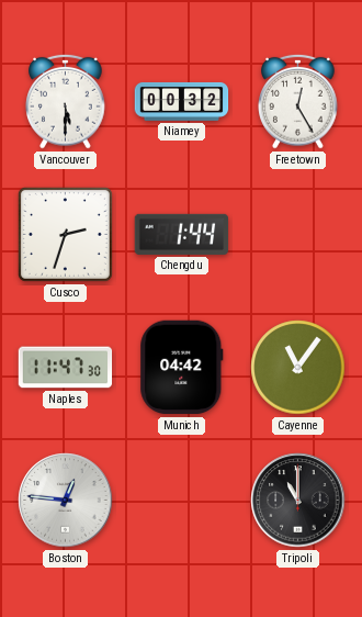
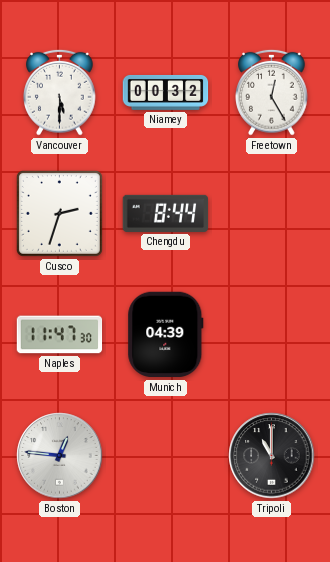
Chengdu: 1:44 -> 8:44
Munich: 04:42 -> 04:39
Cayenne: 11:06 -> none
